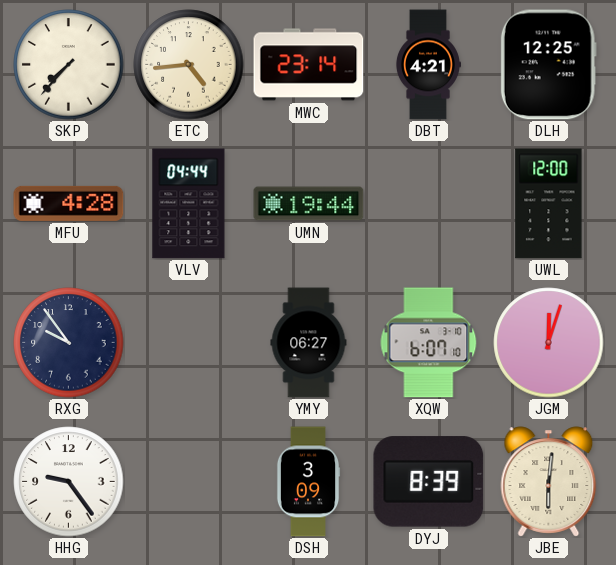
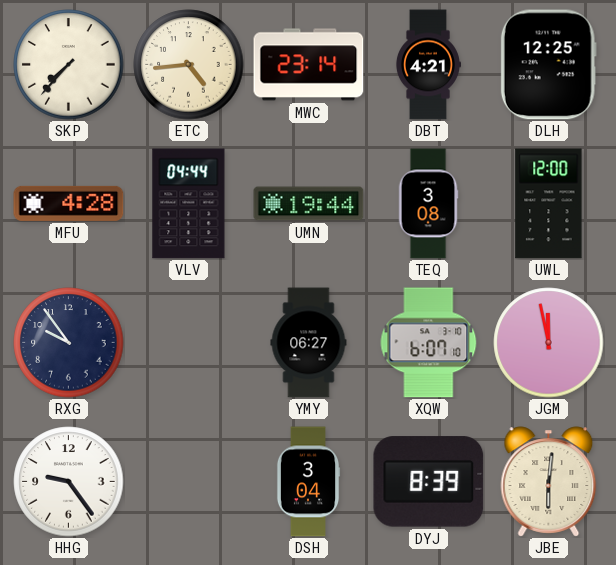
TEQ: none -> 3:08
JGM: 12:03 -> 11:58
DSH: 3:09 -> 3:04
